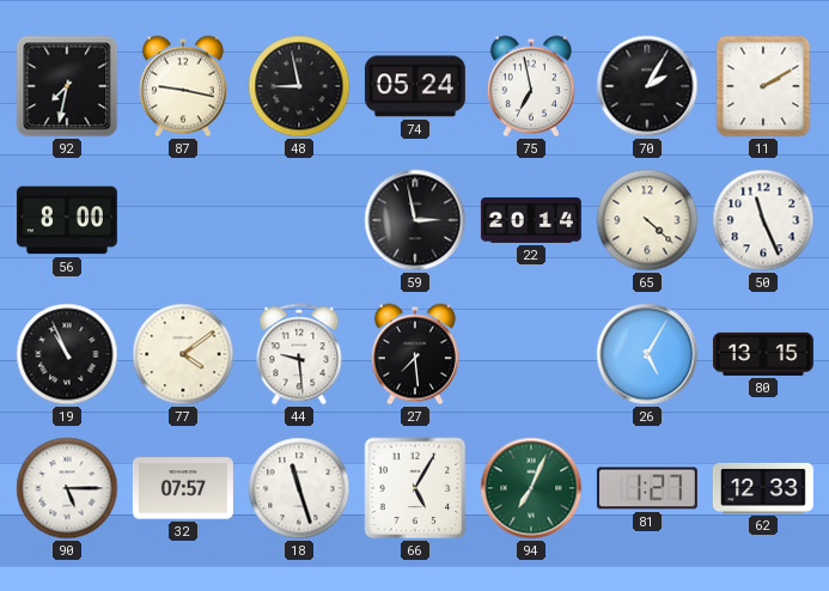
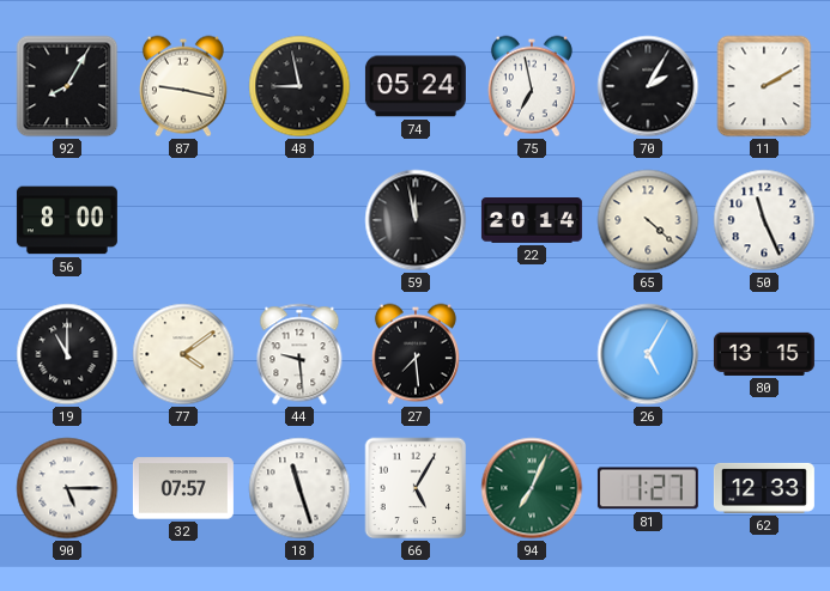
92: 7:32 -> 8:05
59: 2:58 -> 11:58
19: 10:56 -> 11:00
